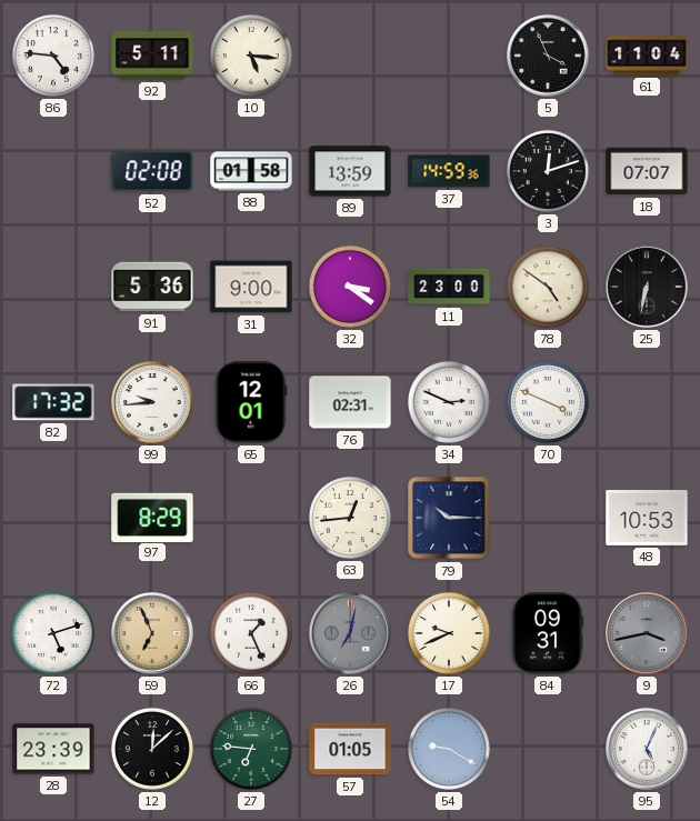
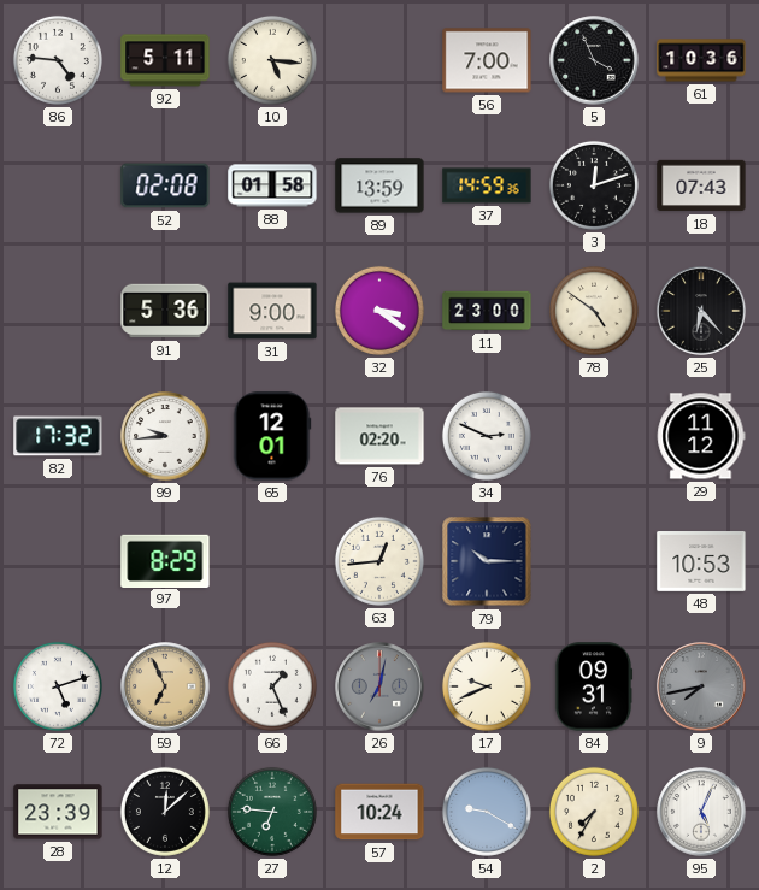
56: none -> 7:00
61: 11:04 -> 10:36
18: 07:07 -> 07:43
25: 6:32 -> 6:23
76: 02:31 -> 02:20
70: 3:49 -> none
29: none -> 11:12
9: 3:43 -> 7:43
57: 01:05 -> 10:24
2: none -> 7:35
